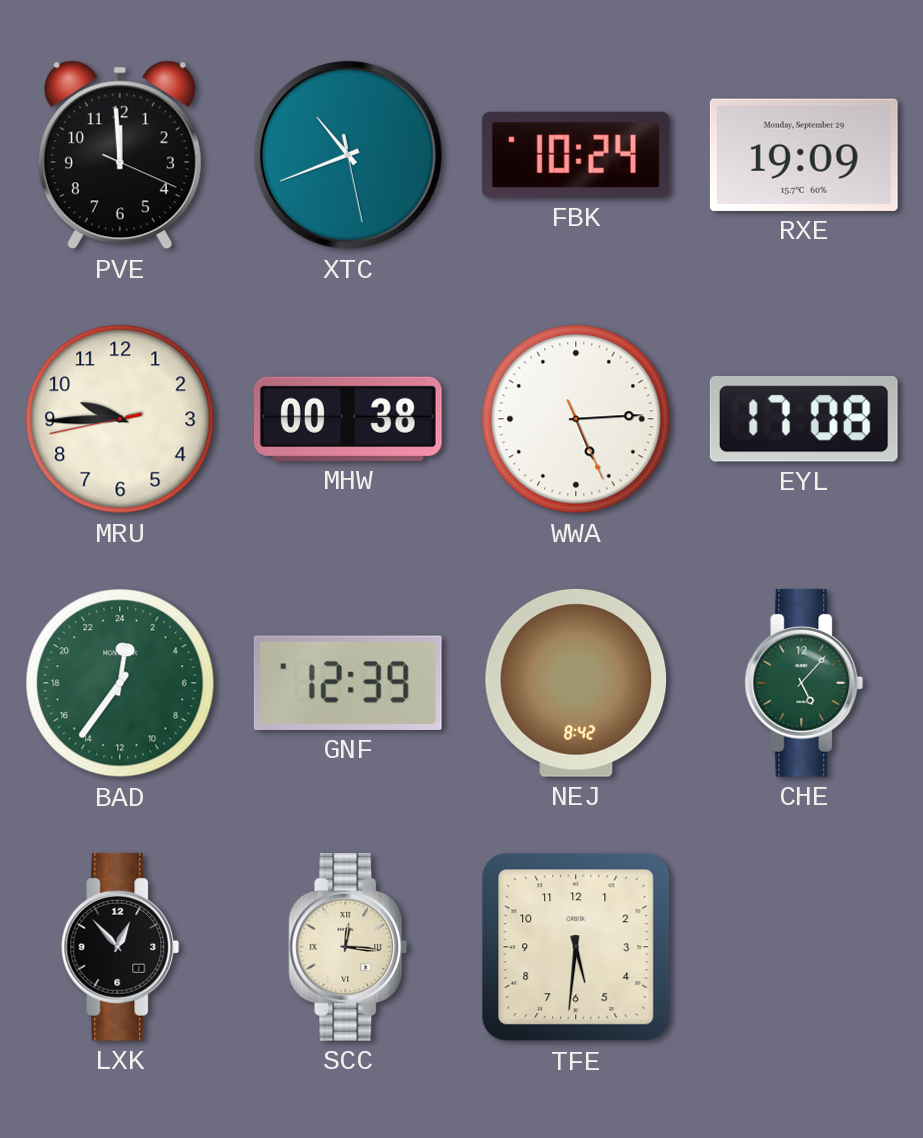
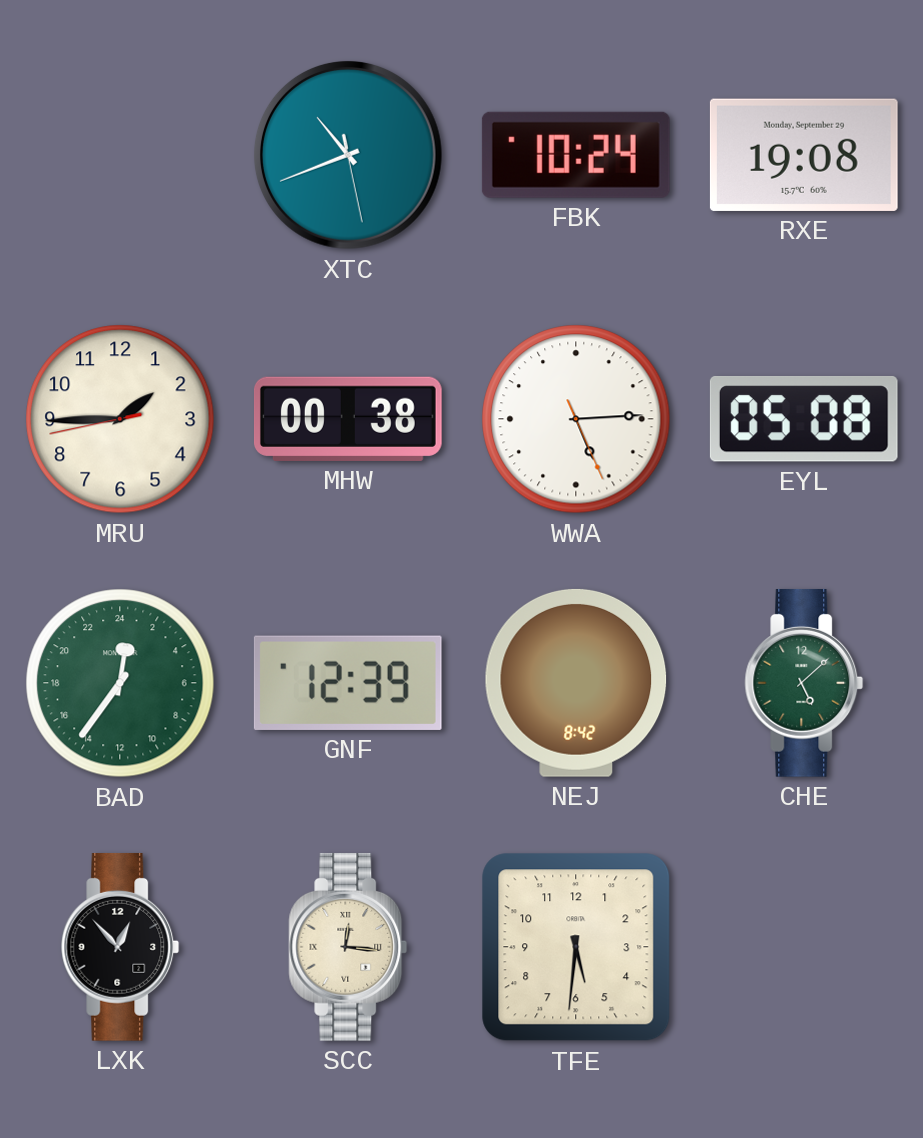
PVE: 11:59 -> none
RXE: 19:09 -> 19:08
MRU: 9:44 -> 1:44
EYL: 17:08 -> 05:08
CHE: 5:07 -> 5:08
